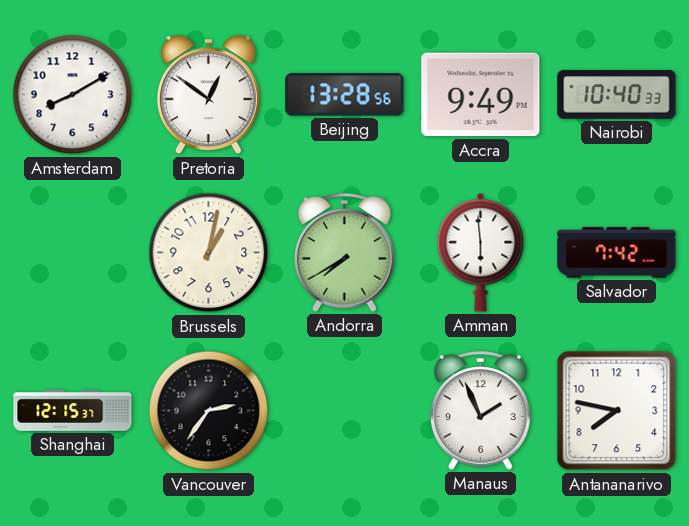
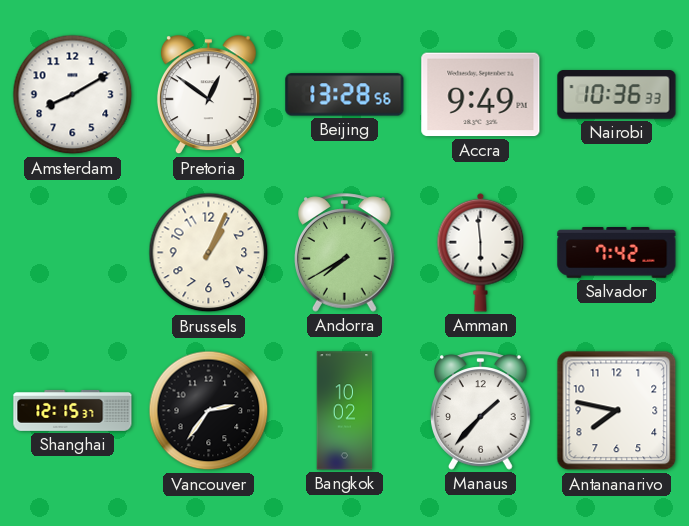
Nairobi: 10:40 -> 10:36
Brussels: 1:02 -> 1:04
Bangkok: none -> 10:02
Manaus: 1:56 -> 1:37
